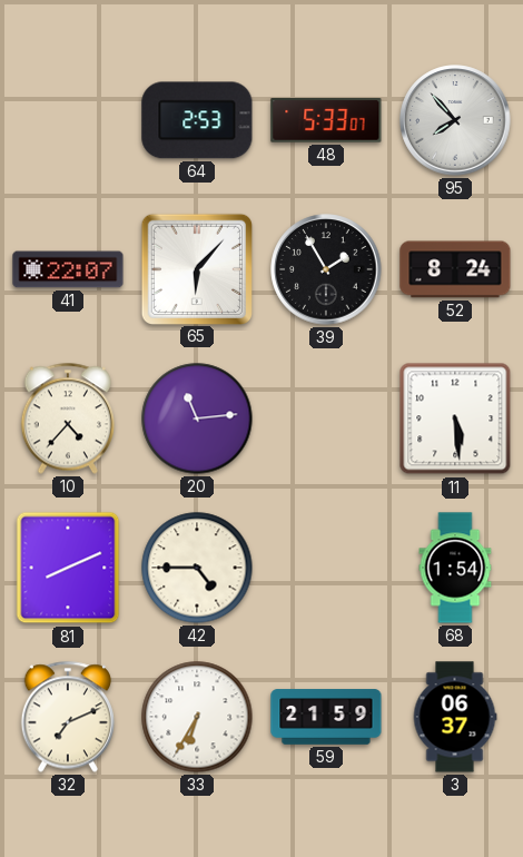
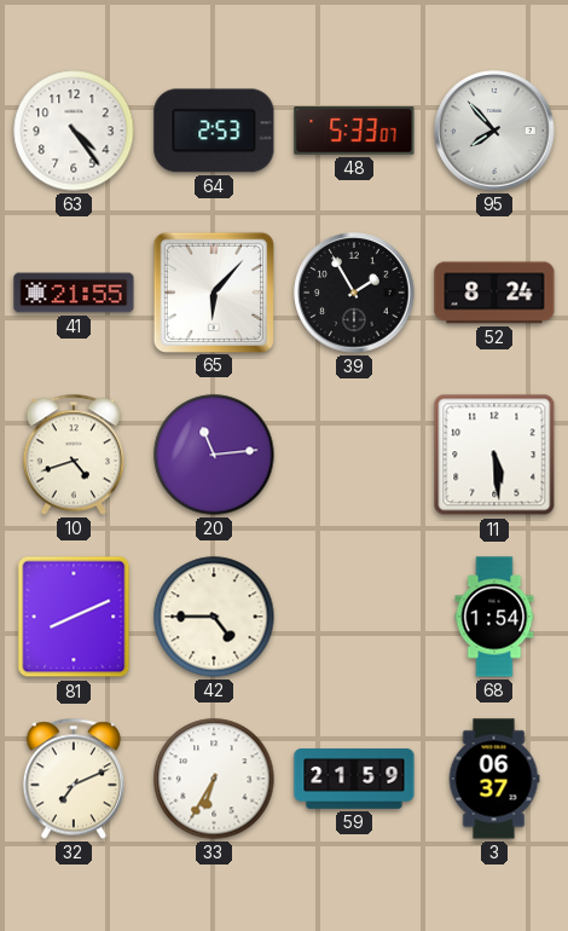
63: none -> 4:24
41: 22:07 -> 21:55
10: 4:37 -> 4:42
